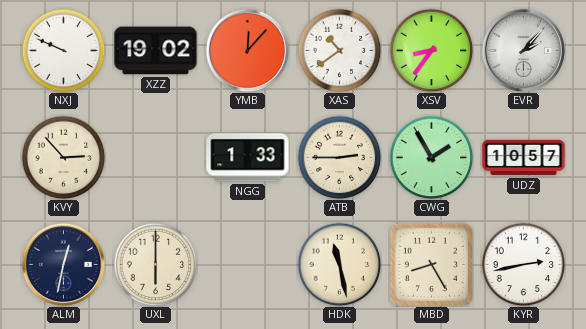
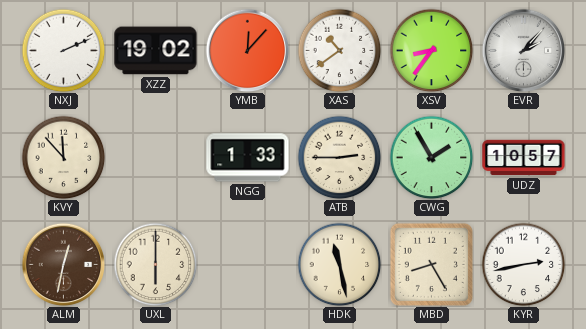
NXJ: 9:49 -> 2:11
KVY: 2:53 -> 11:53
ALM dial: navy -> brown
